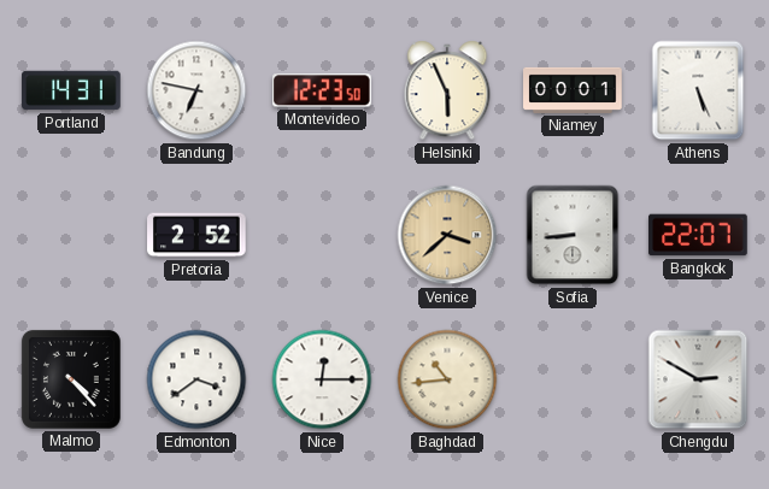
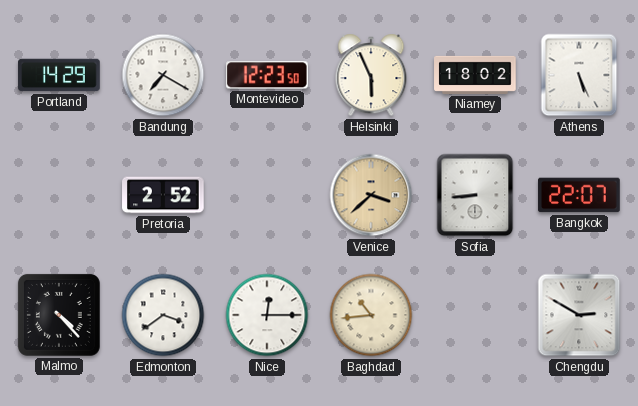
Portland: 14:31 -> 14:29
Bandung: 6:47 -> 7:20
Niamey: 00:01 -> 18:02
